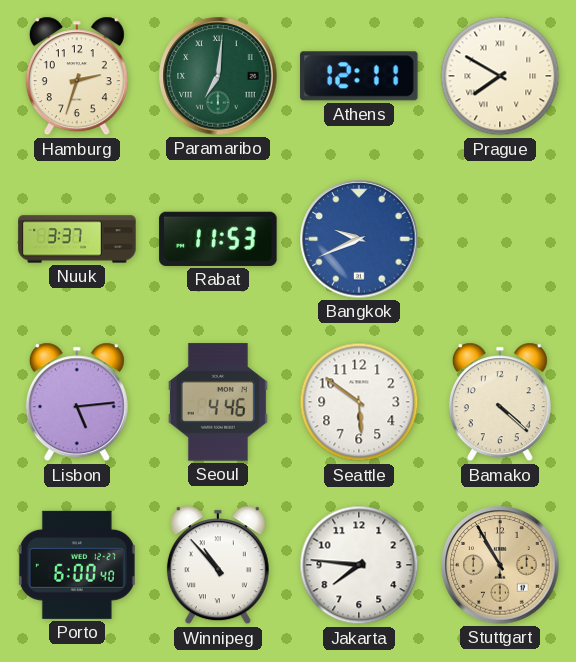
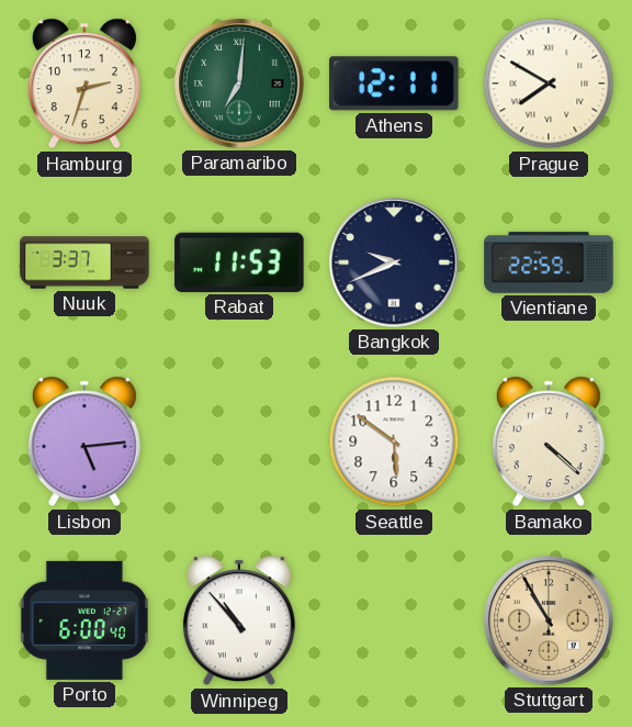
Bangkok dial: blue -> navy
Vientiane: none -> 22:59
Seoul: 4:46 -> none
Jakarta: 7:46 -> none
